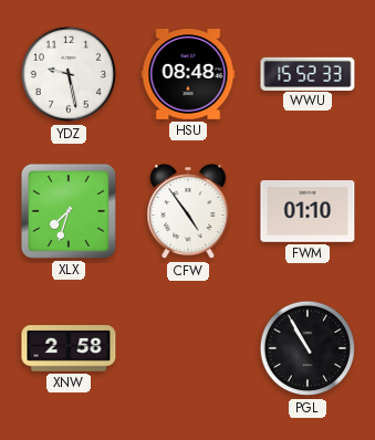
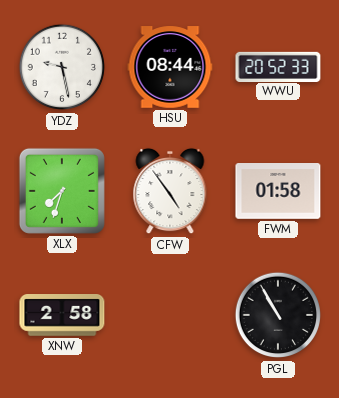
HSU: 08:48 -> 08:44
WWU: 15:52 -> 20:52
FWM: 01:10 -> 01:58
